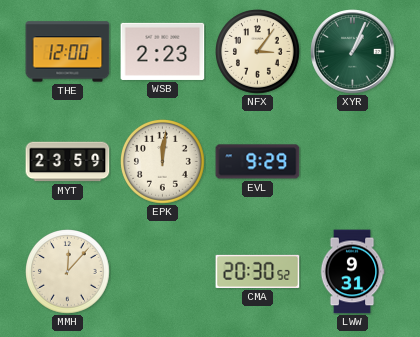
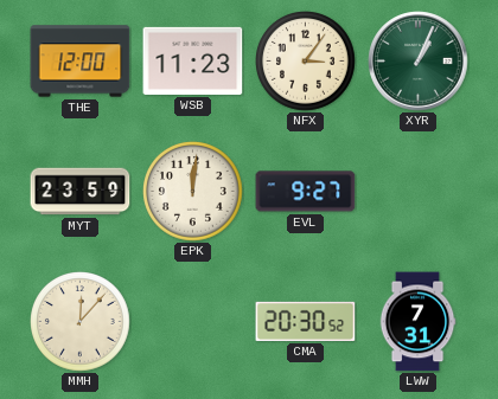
WSB: 2:23 -> 11:23
EVL: 9:29 -> 9:27
LWW: 9:31 -> 7:31
